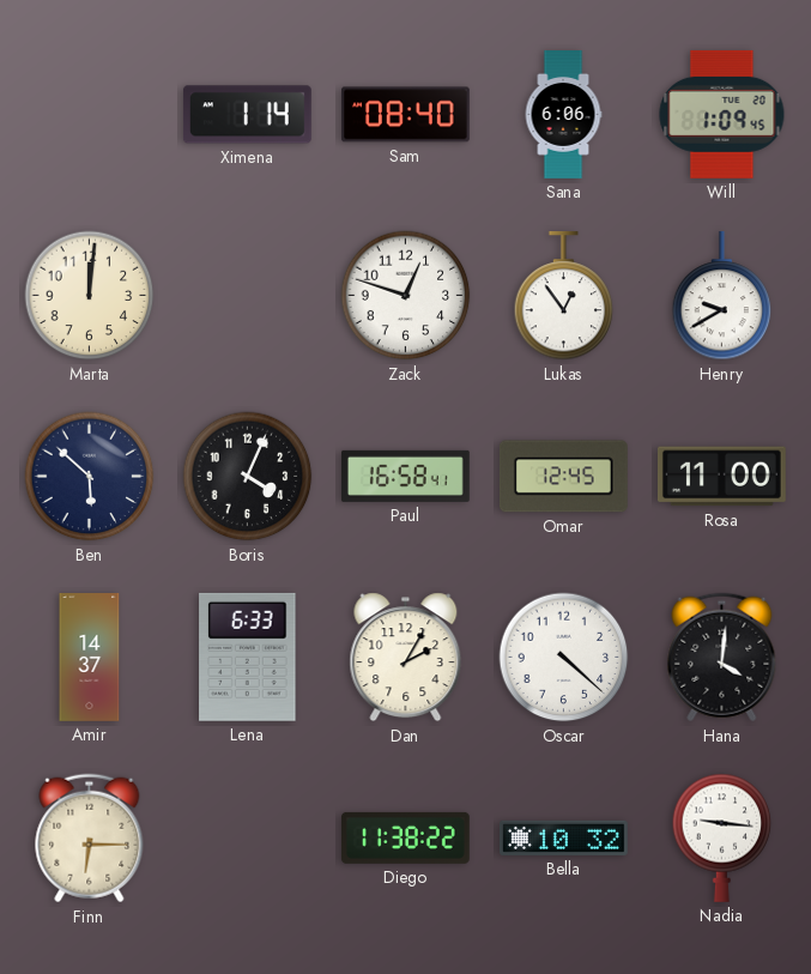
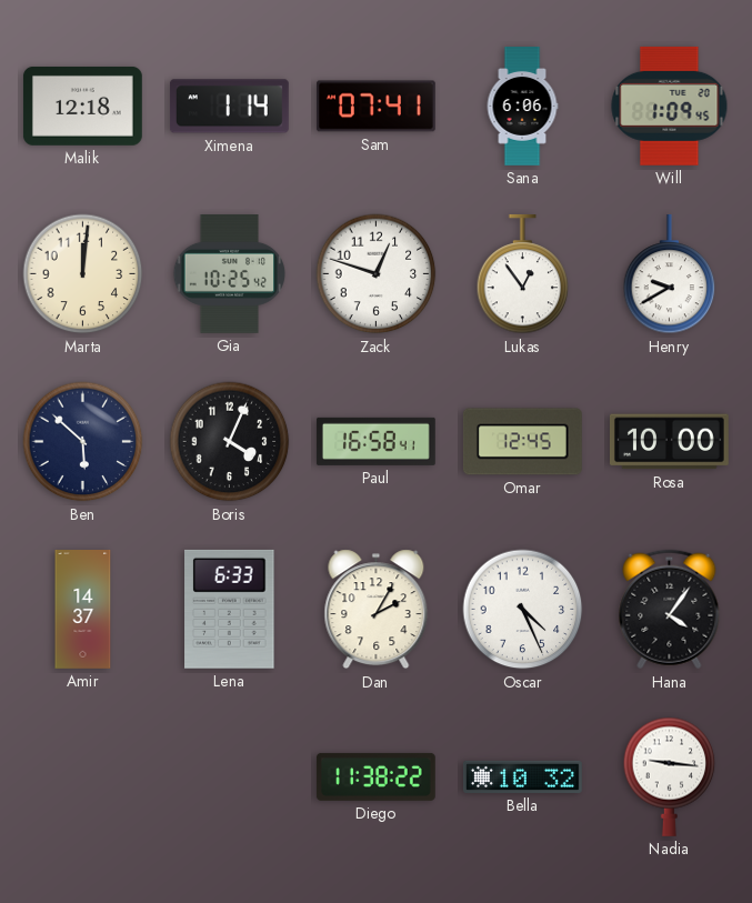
Malik: none -> 12:18
Sam: 08:40 -> 07:41
Gia: none -> 10:25
Rosa: 11:00 -> 10:00
Oscar: 4:22 -> 4:26
Hana: 4:01 -> 4:06
Finn: 6:15 -> none
